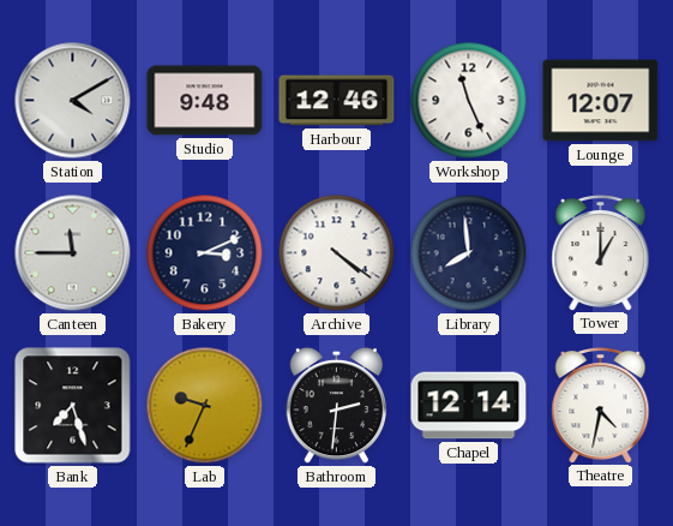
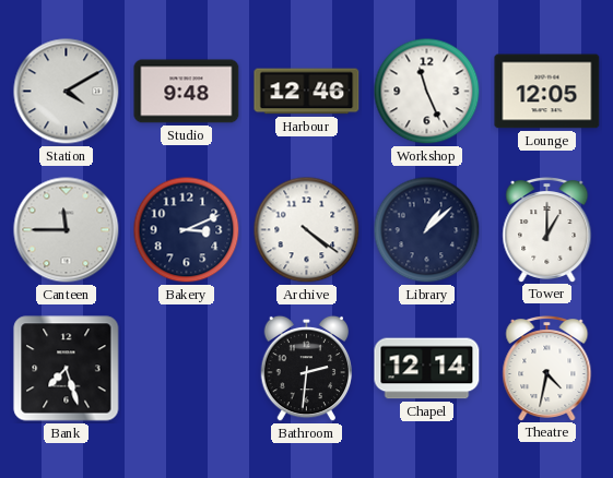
Lounge: 12:07 -> 12:05
Library: 7:59 -> 1:08
Lab: 9:34 -> none
